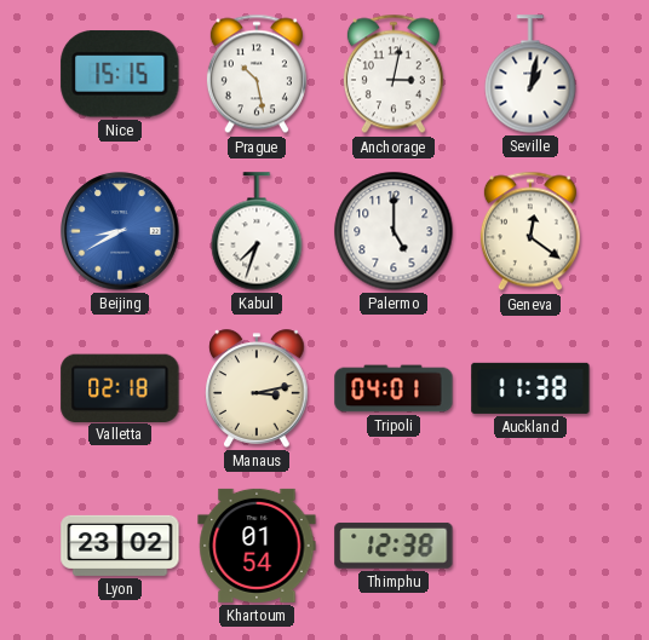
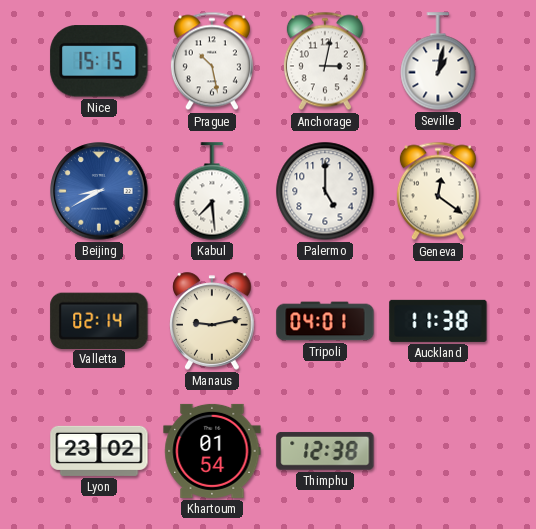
Kabul: 7:33 -> 7:29
Valletta: 02:18 -> 02:14
Manaus: 3:13 -> 9:13
